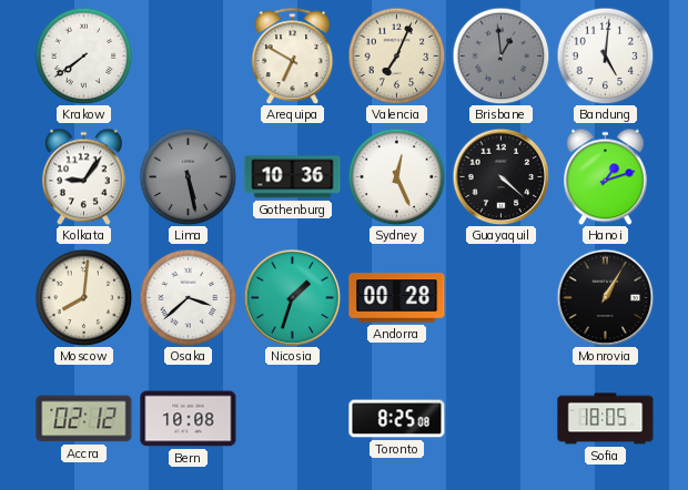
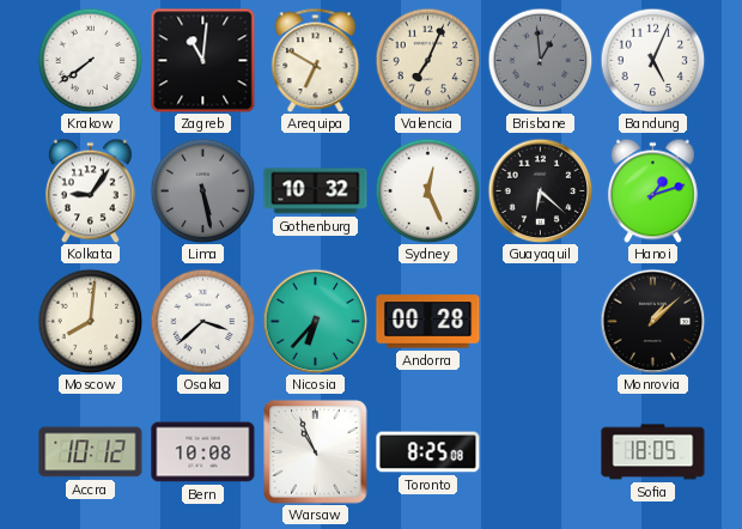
Zagreb: none -> 11:01
Bandung: 5:01 -> 5:04
Gothenburg: 10:36 -> 10:32
Guayaquil: 4:22 -> 6:22
Nicosia: 1:33 -> 6:37
Monrovia: 1:05 -> 1:08
Accra: 02:12 -> 10:12
Warsaw: none -> 10:56
